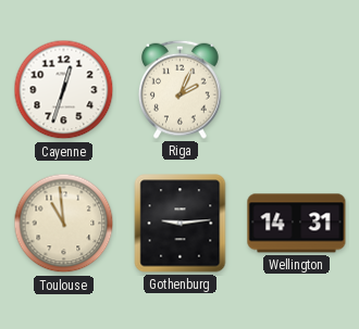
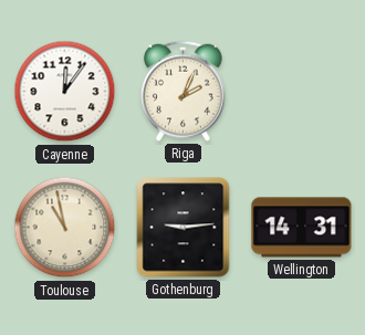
Cayenne: 12:33 -> 12:06
Toulouse: 10:59 -> 10:58
